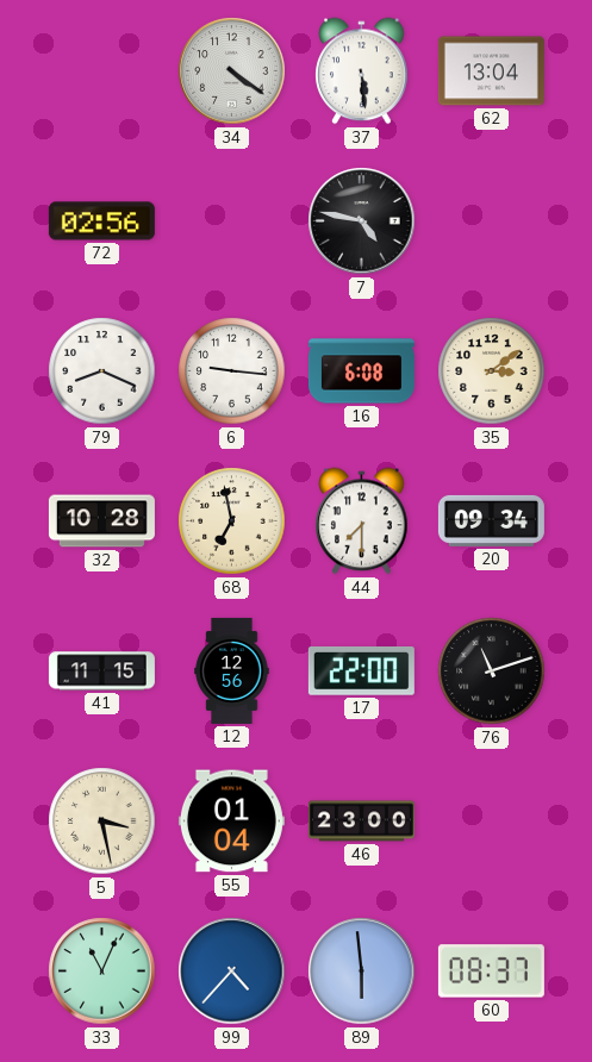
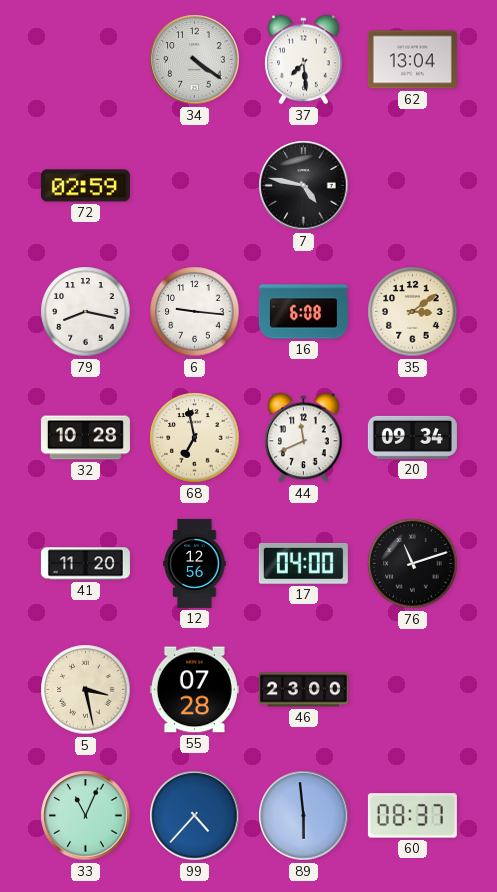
37: 5:29 -> 7:29
72: 02:56 -> 02:59
79: 8:19 -> 8:17
44: 7:30 -> 11:41
41: 11:15 -> 11:20
17: 22:00 -> 04:00
55: 01:04 -> 07:28
